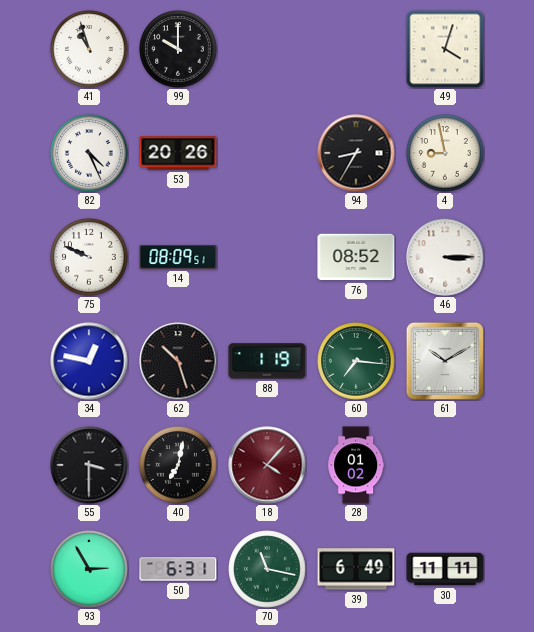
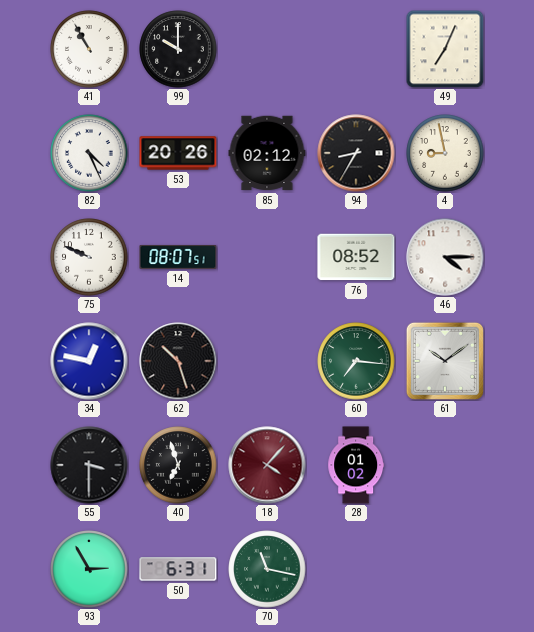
41: 10:57 -> 10:55
49: 4:03 -> 7:04
85: none -> 02:12
14: 08:09 -> 08:07
46: 3:15 -> 4:15
88: 1:19 -> none
61: 10:10 -> 10:09
40: 7:02 -> 6:57
39: 6:49 -> none
30: 11:11 -> none
